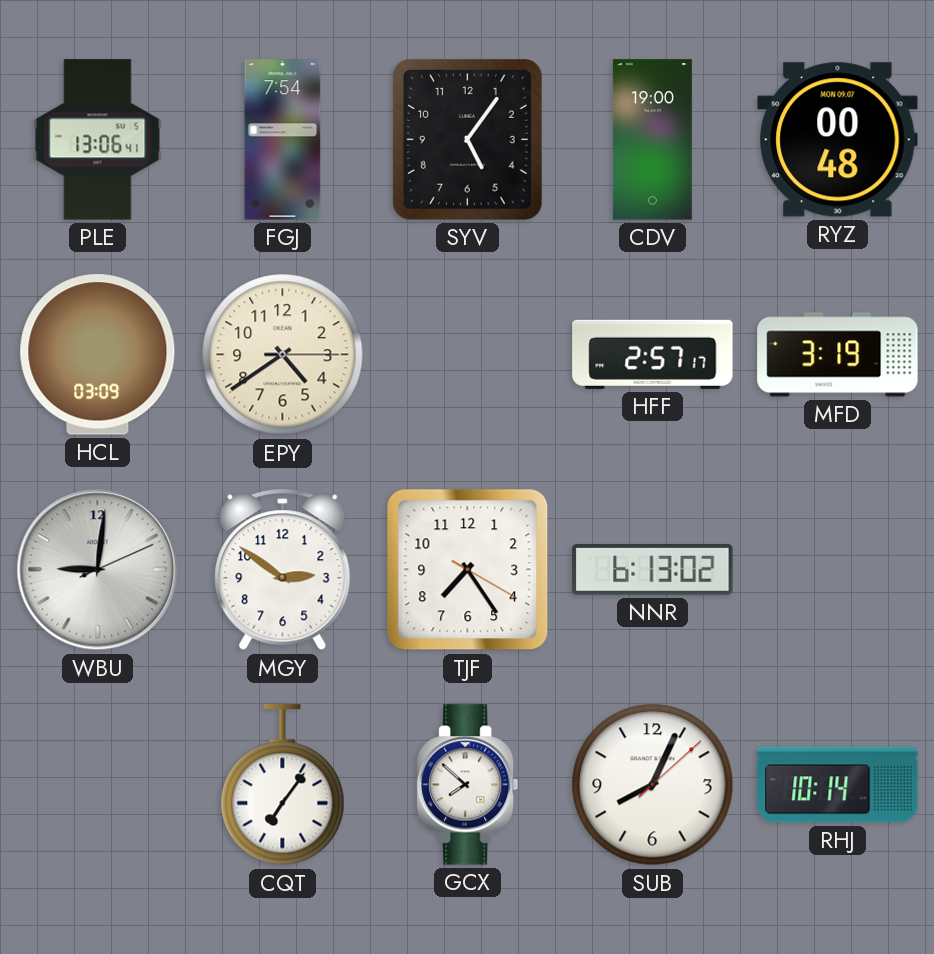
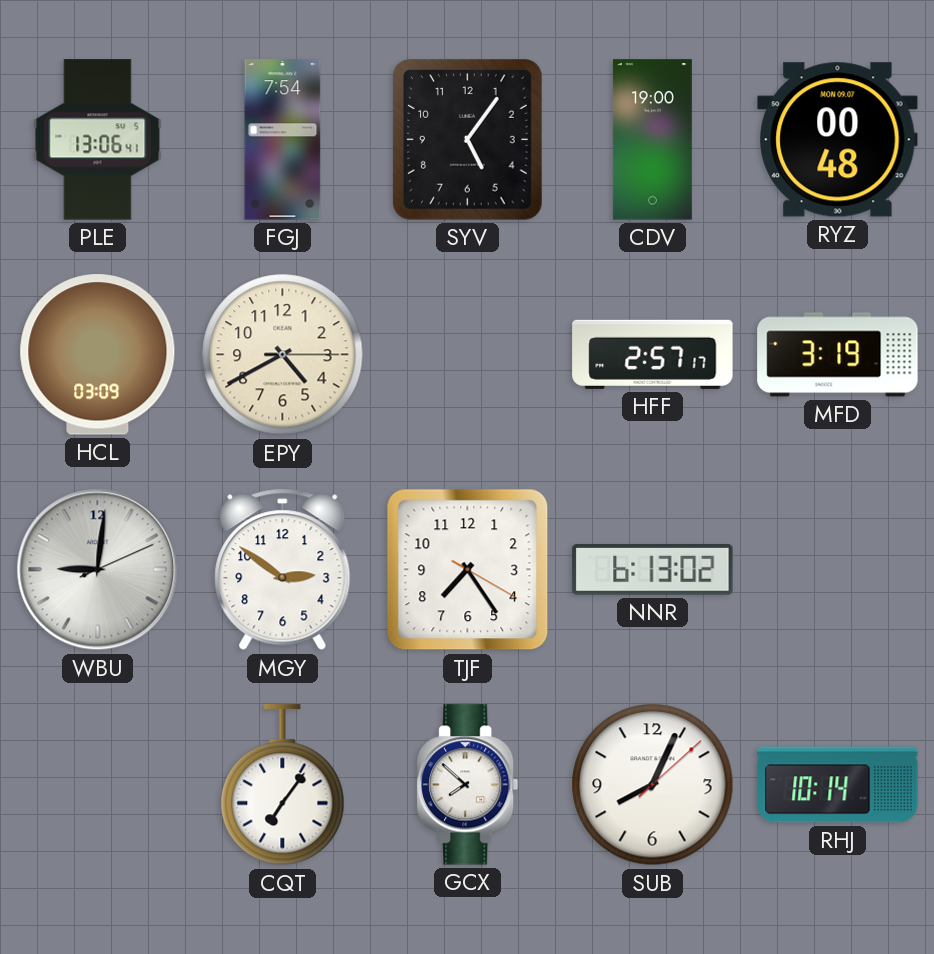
EPY: 4:39 -> 4:40
